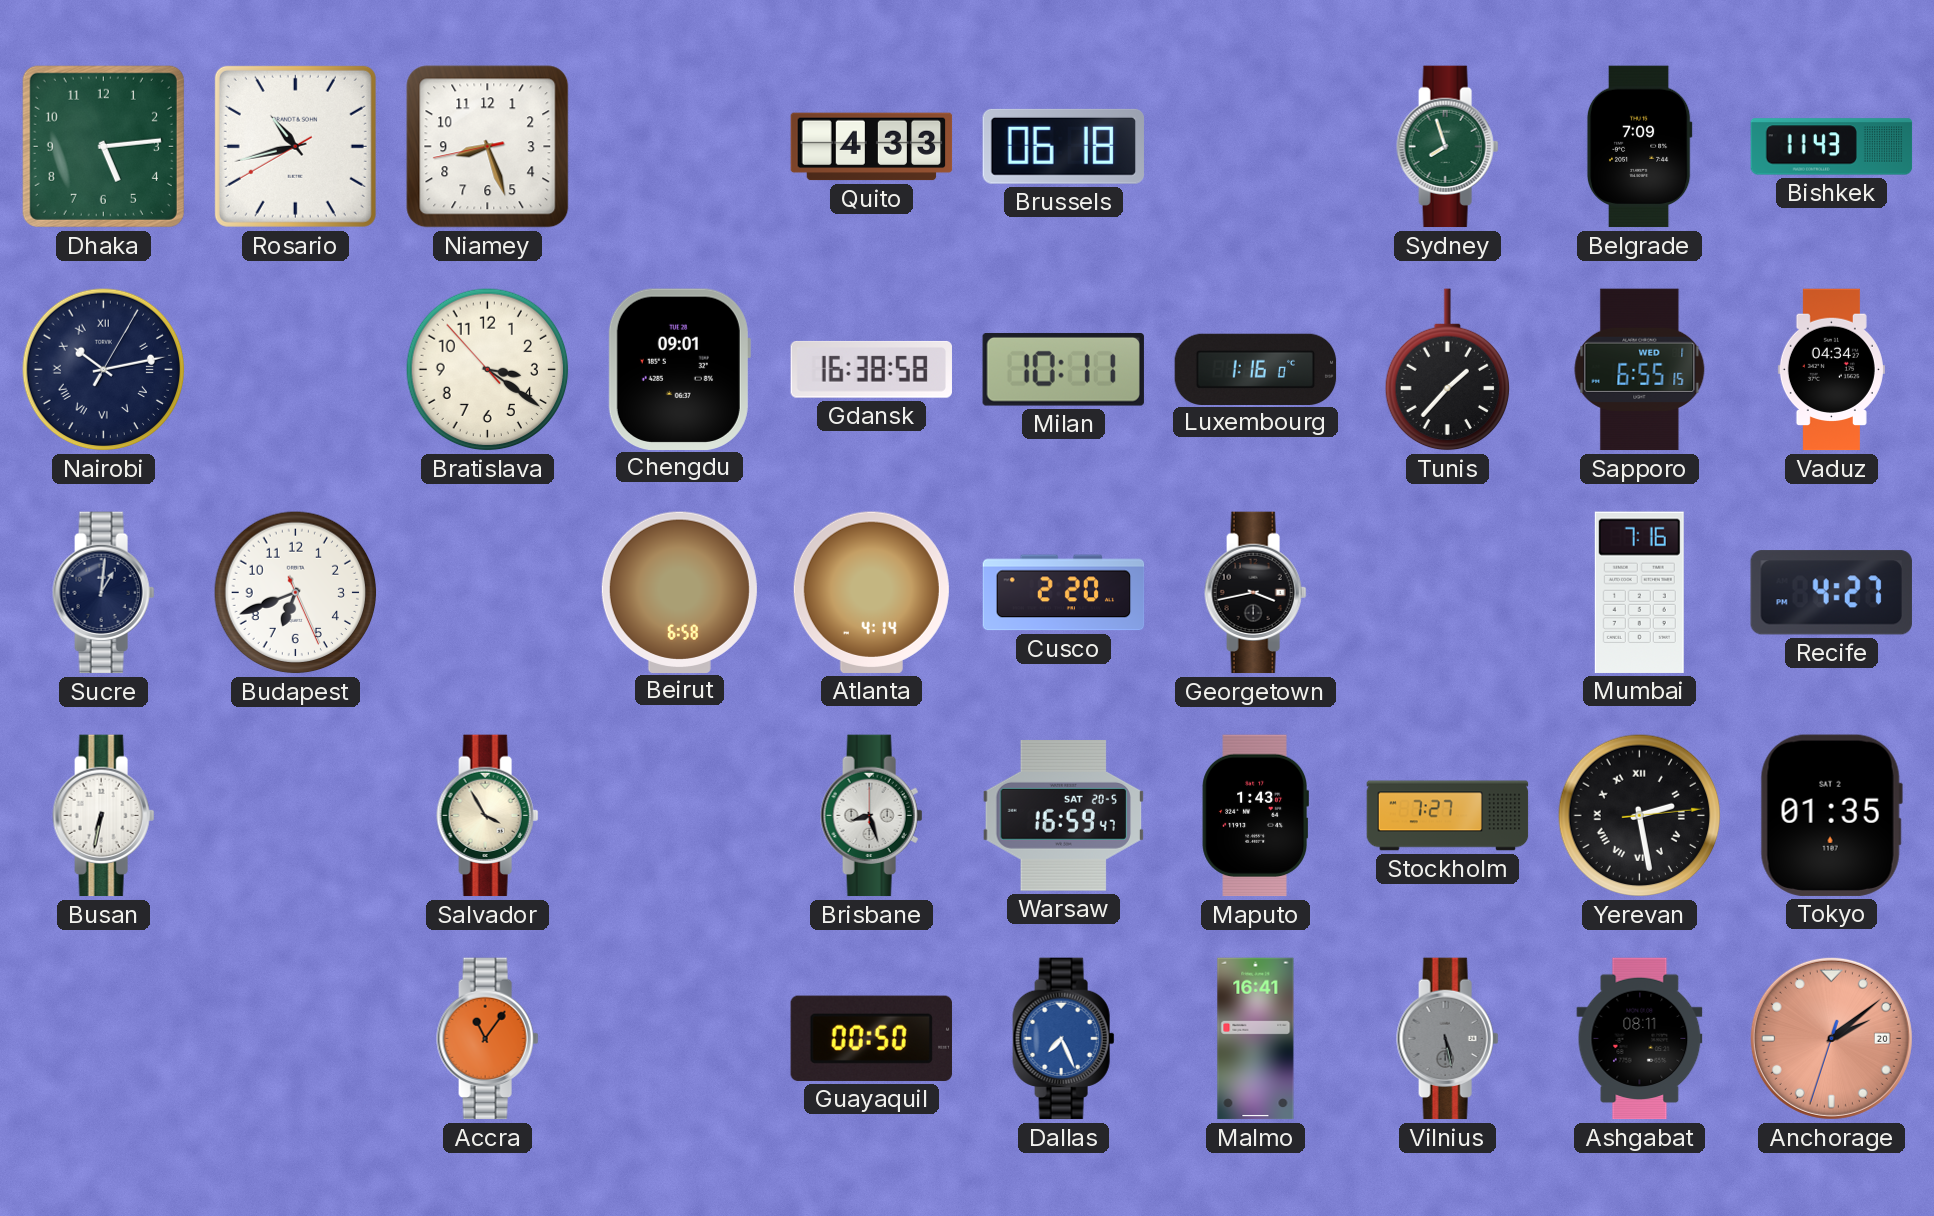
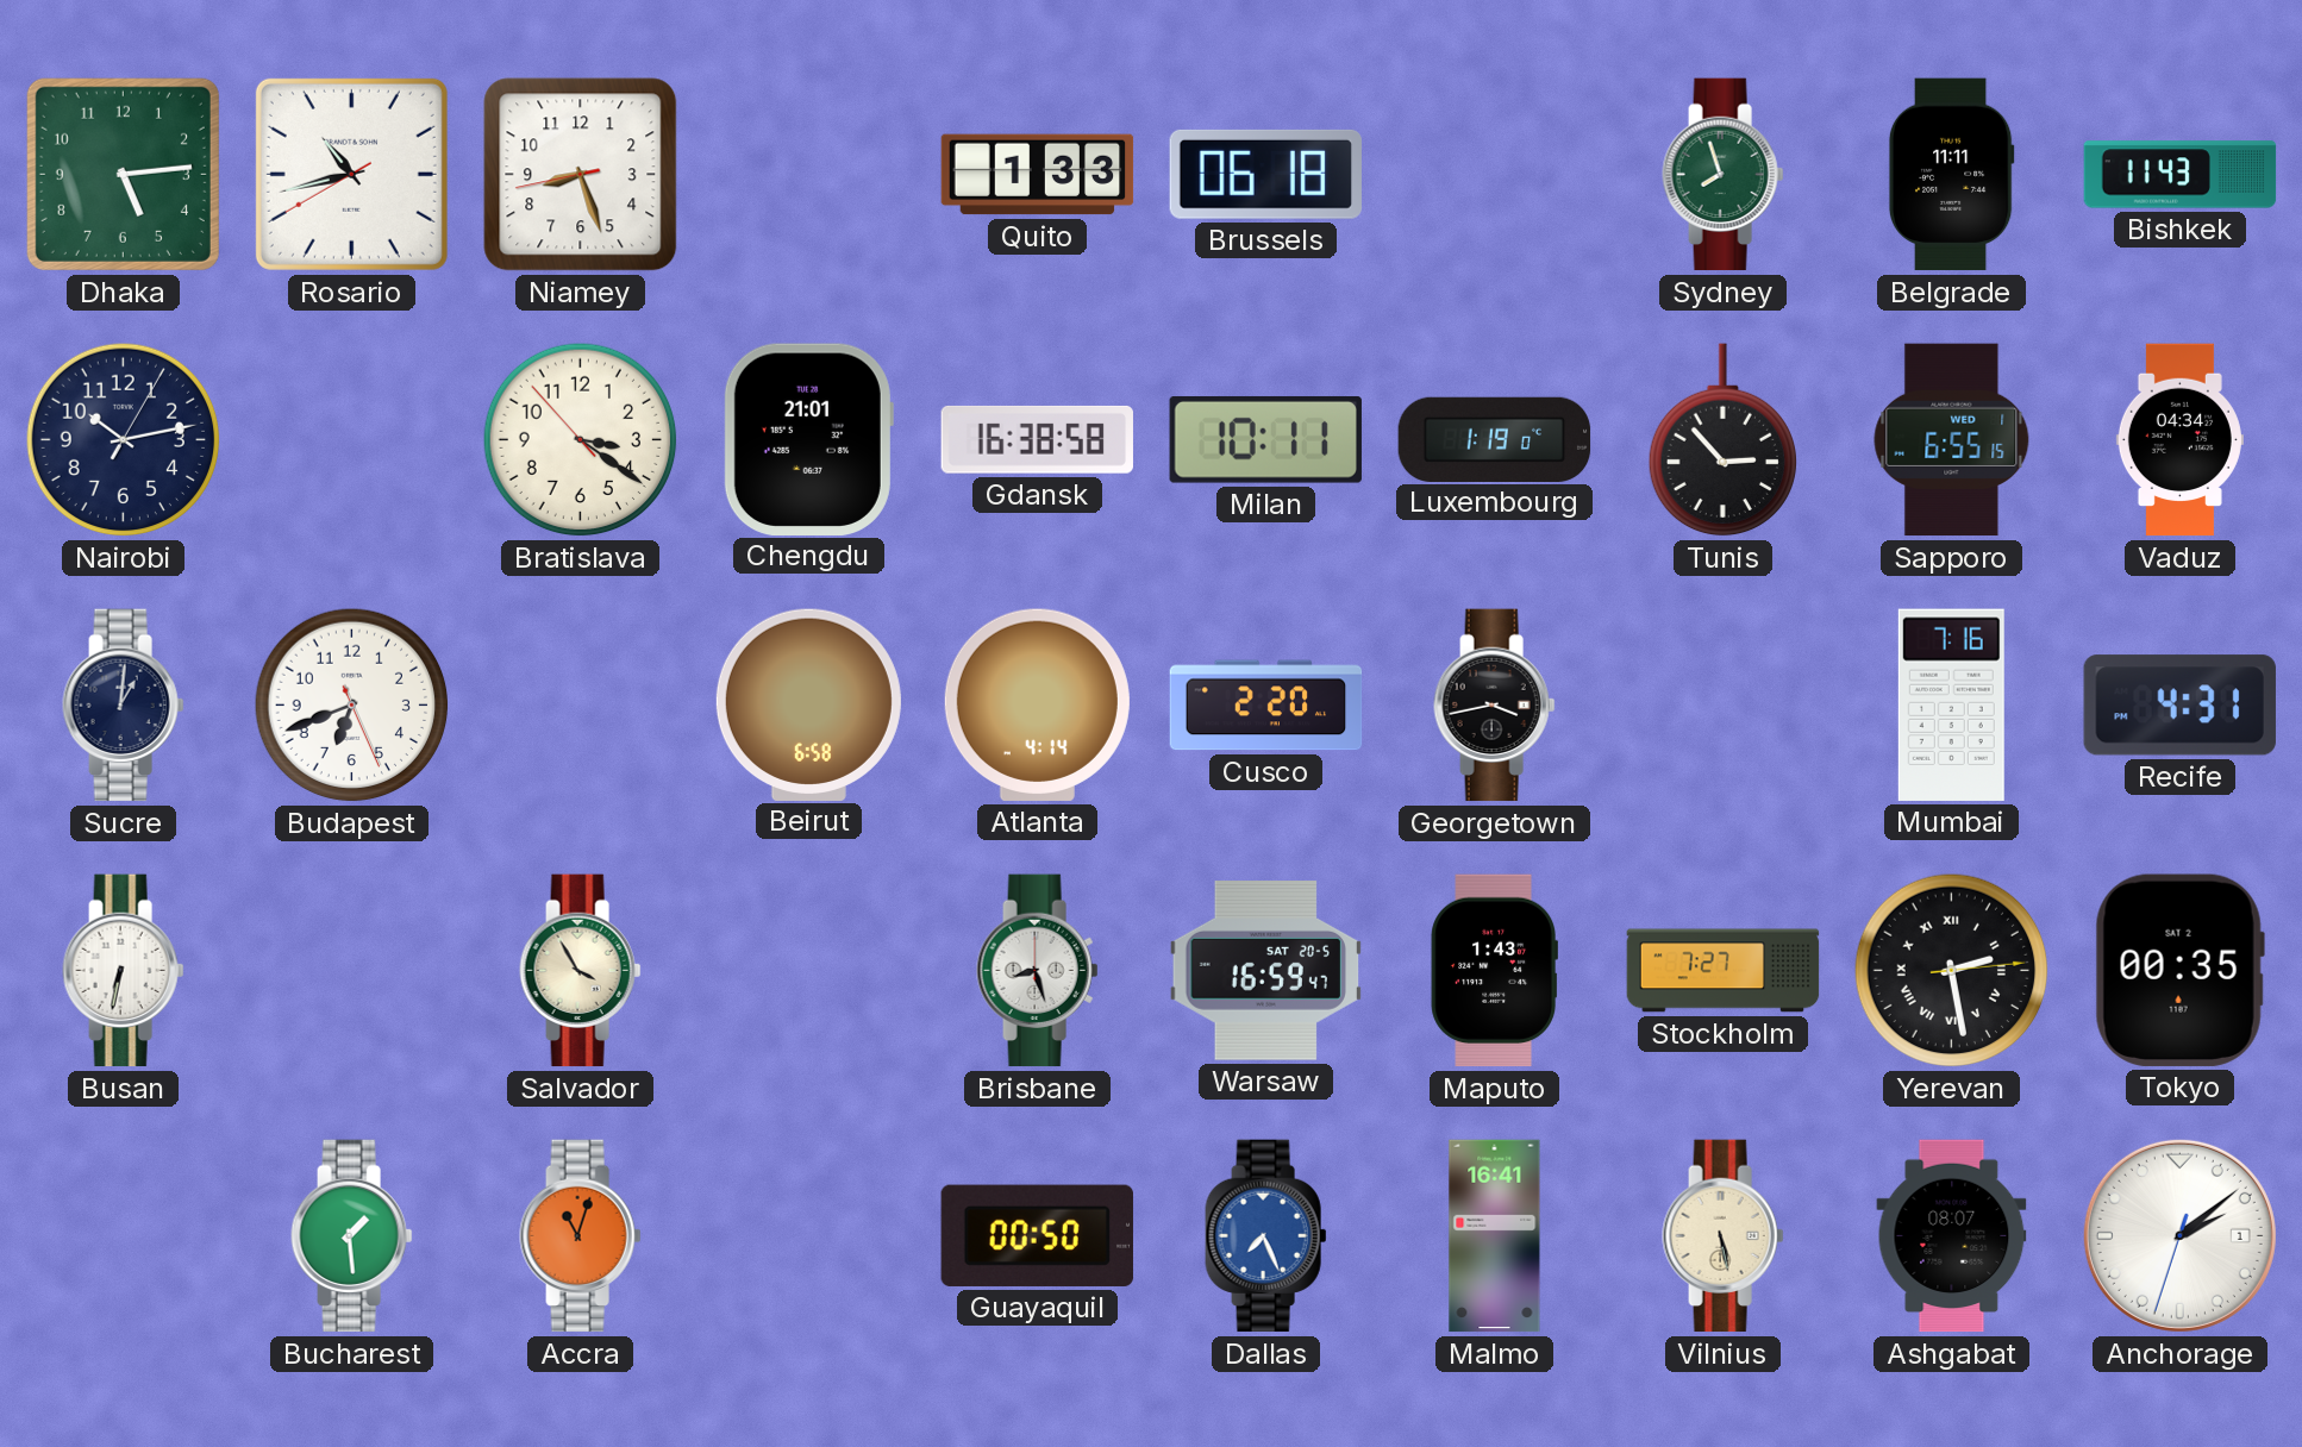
Quito: 4:33 -> 1:33
Belgrade: 7:09 -> 11:11
Nairobi numerals: Roman -> Arabic
Chengdu: 09:01 -> 21:01
Luxembourg: 1:16 -> 1:19
Tunis: 1:37 -> 2:53
Recife: 4:27 -> 4:31
Tokyo: 01:35 -> 00:35
Bucharest: none -> 1:29
Accra: 11:06 -> 11:03
Vilnius dial: grey -> cream
Ashgabat: 08:11 -> 08:07
Anchorage date: 20 -> 1
Anchorage dial: salmon -> white
